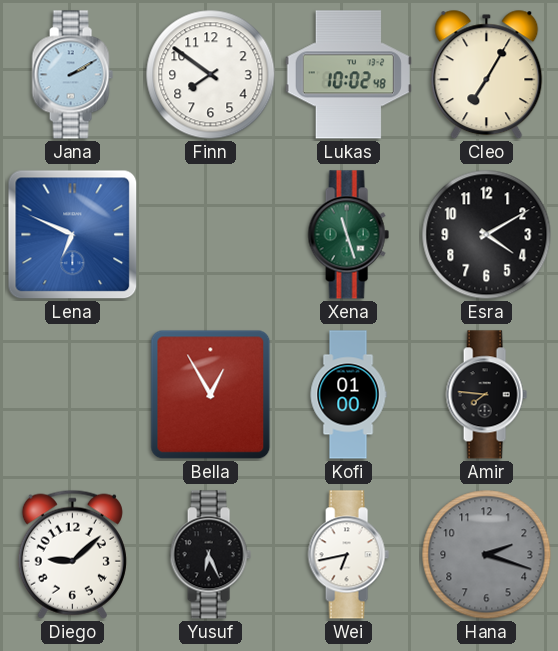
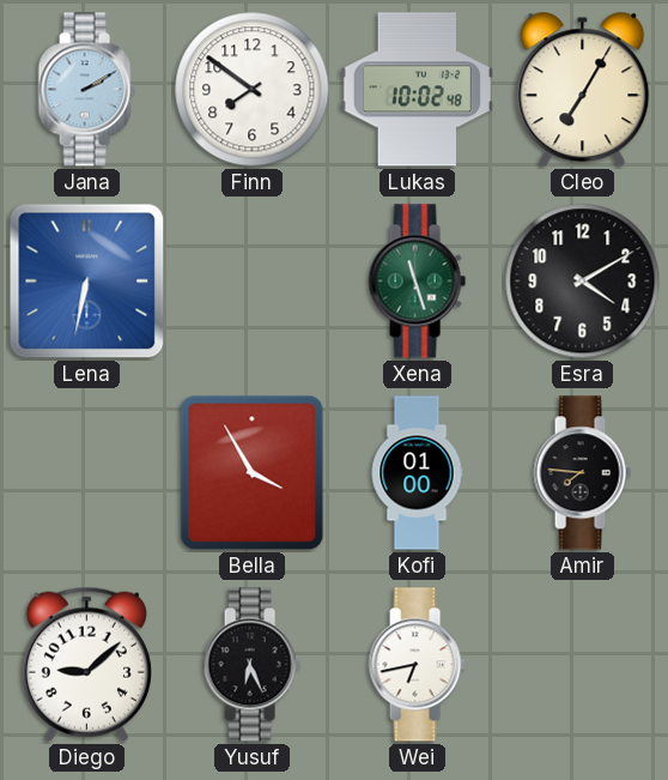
Lena: 6:49 -> 6:32
Bella: 12:55 -> 3:55
Hana: 2:18 -> none
